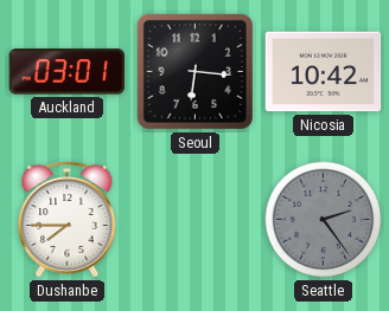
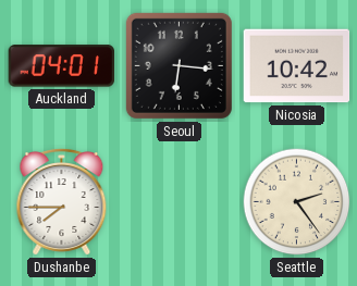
Auckland: 03:01 -> 04:01
Seattle dial: grey -> cream
